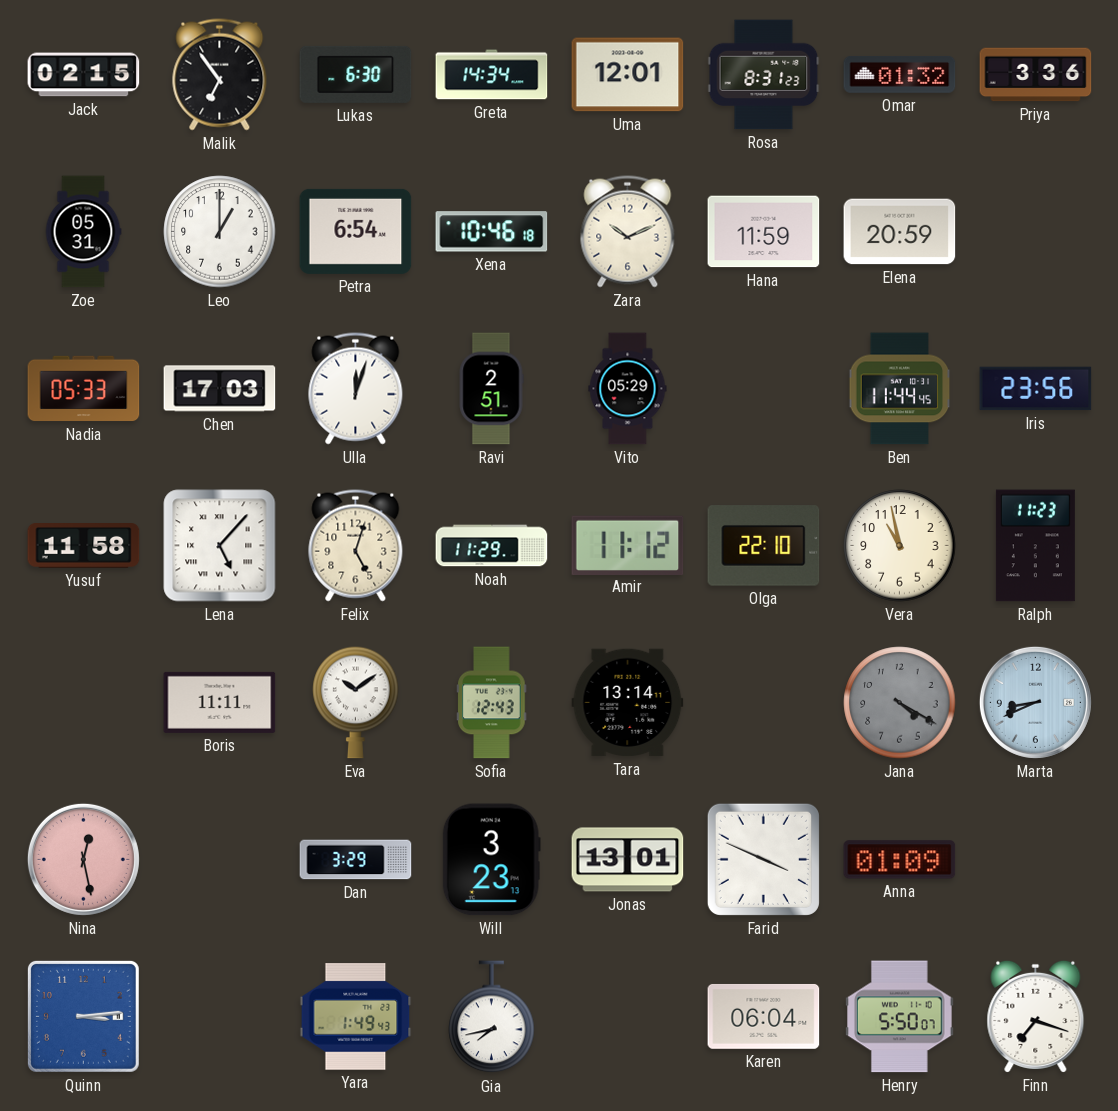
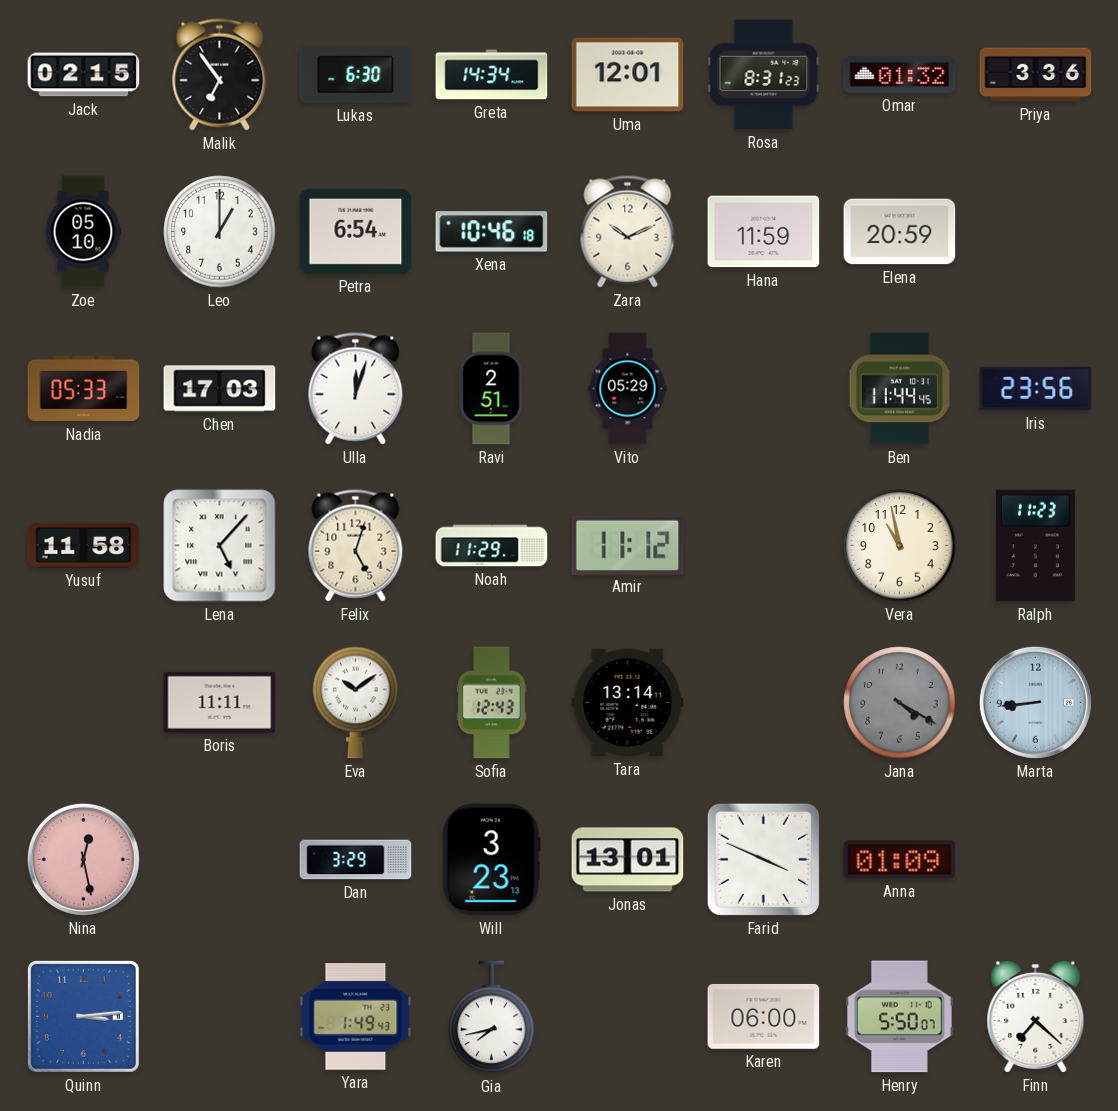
Zoe: 05:31 -> 05:10
Olga: 22:10 -> none
Marta: 8:41 -> 8:44
Karen: 06:04 -> 06:00
Finn: 7:18 -> 7:22
